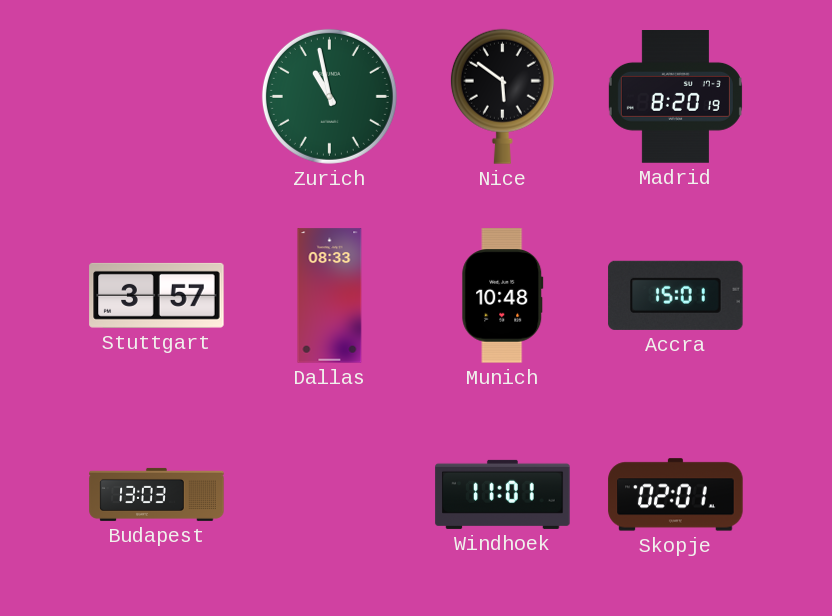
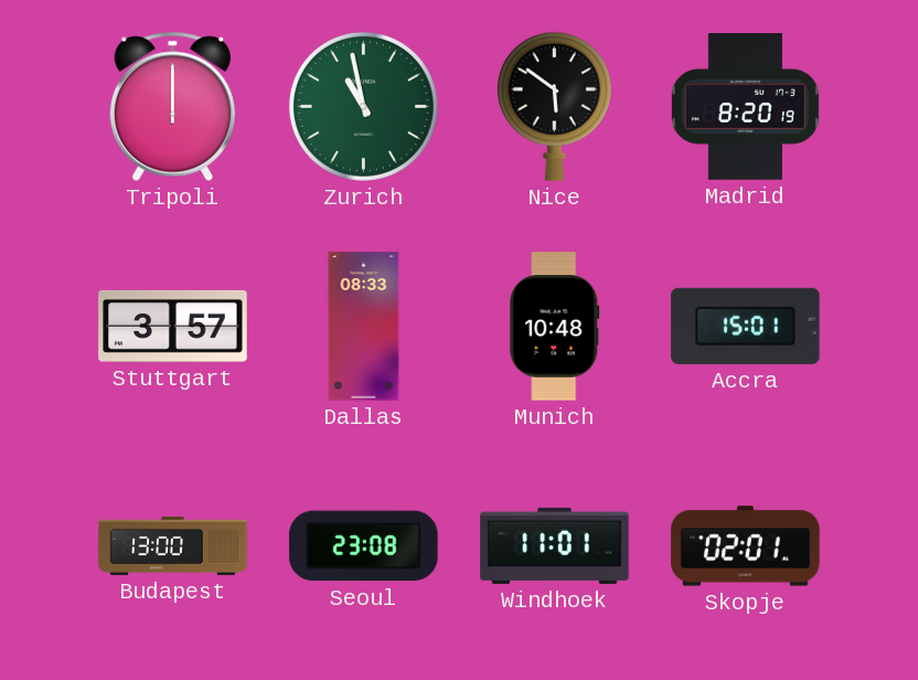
Tripoli: none -> 12:00
Budapest: 13:03 -> 13:00
Seoul: none -> 23:08
